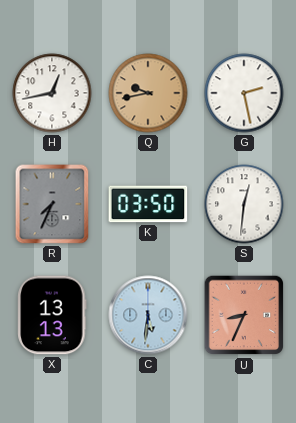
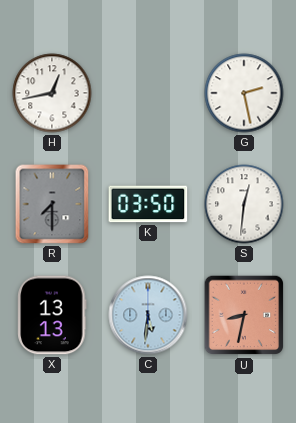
Q: 9:43 -> none
R: 7:34 -> 7:30
U: 8:34 -> 8:32
